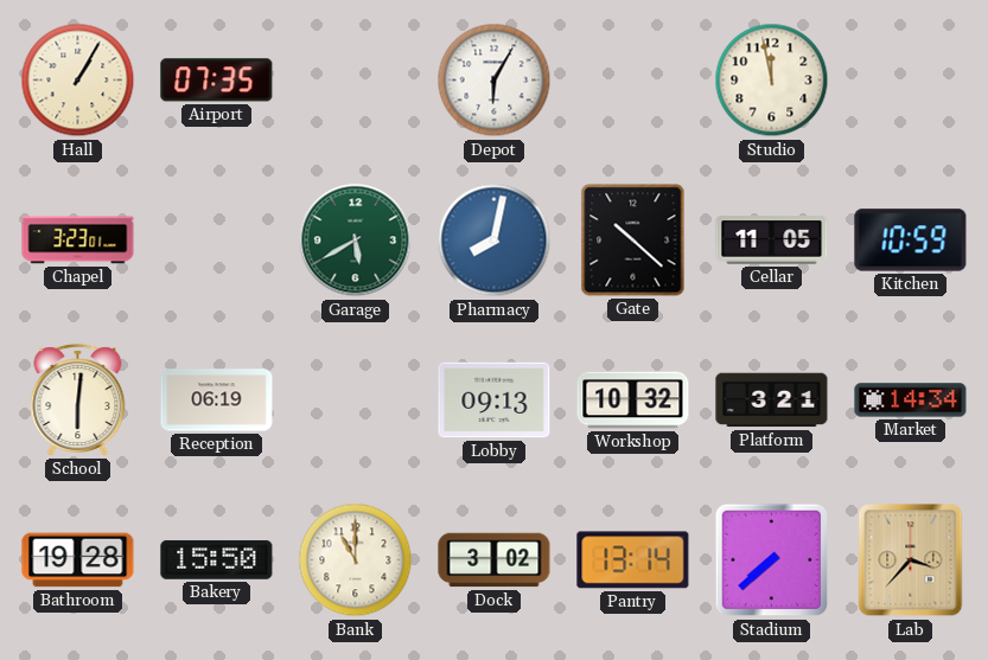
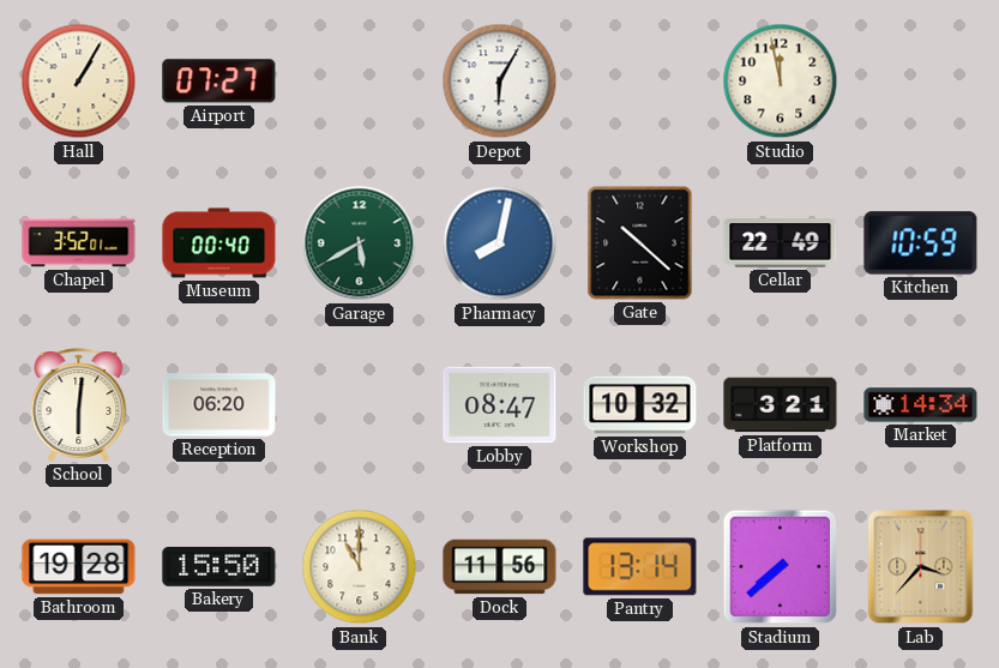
Airport: 07:35 -> 07:27
Chapel: 3:23 -> 3:52
Museum: none -> 00:40
Cellar: 11:05 -> 22:49
Reception: 06:19 -> 06:20
Lobby: 09:13 -> 08:47
Dock: 3:02 -> 11:56
